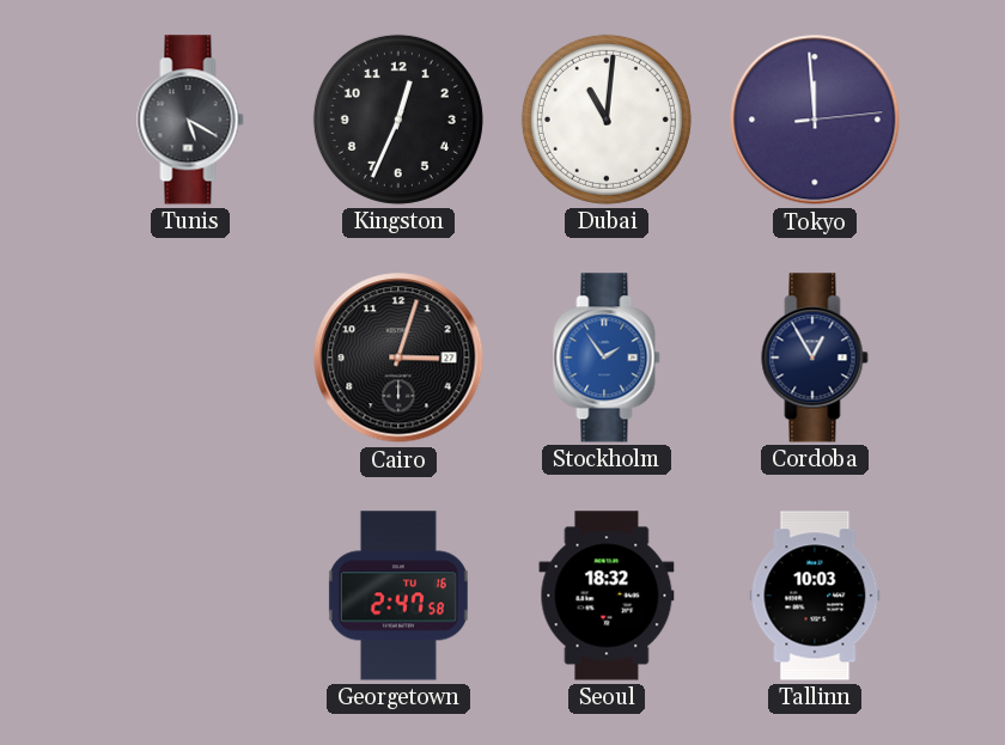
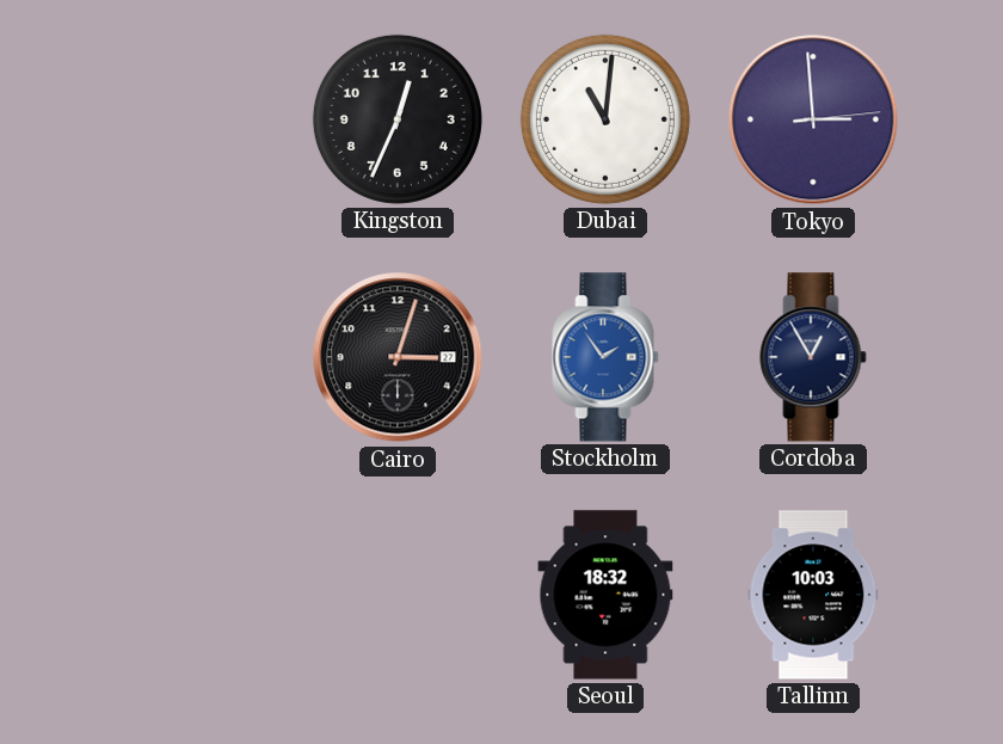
Tunis: 5:20 -> none
Tokyo: 11:59 -> 2:59
Georgetown: 2:47 -> none
